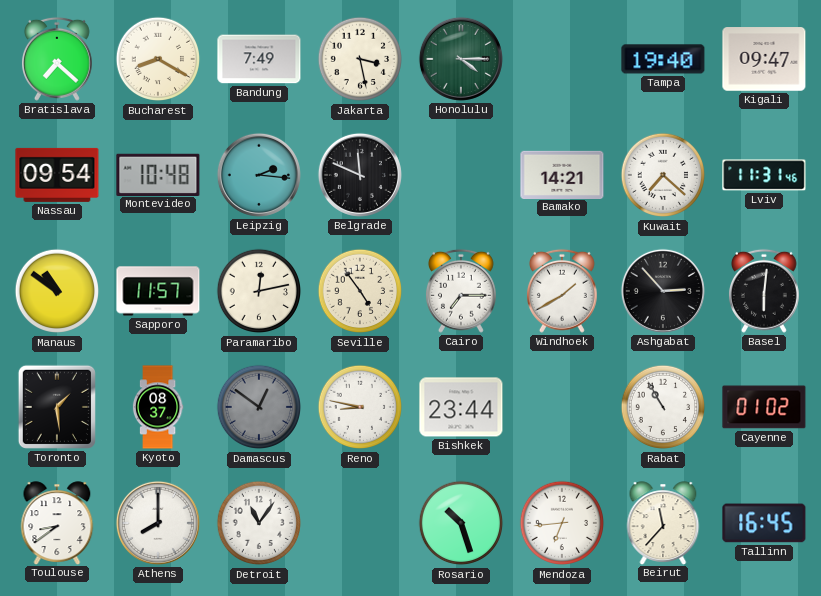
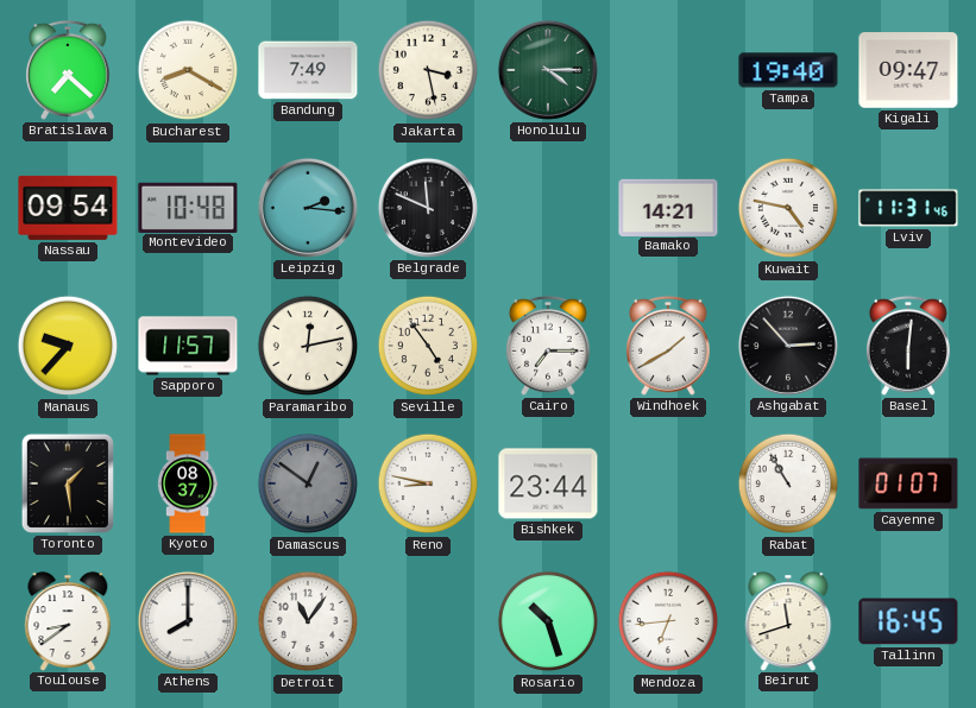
Kuwait: 7:22 -> 4:47
Manaus: 10:51 -> 9:37
Cayenne: 01:02 -> 01:07
Beirut: 11:37 -> 11:42
